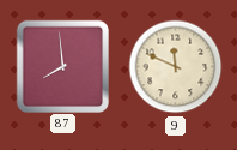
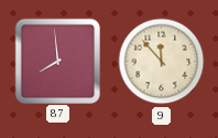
9: 11:49 -> 11:53
